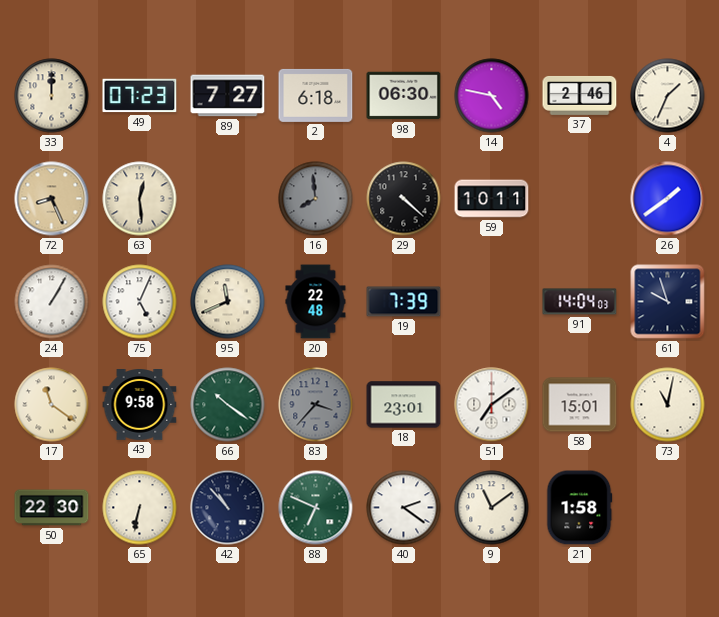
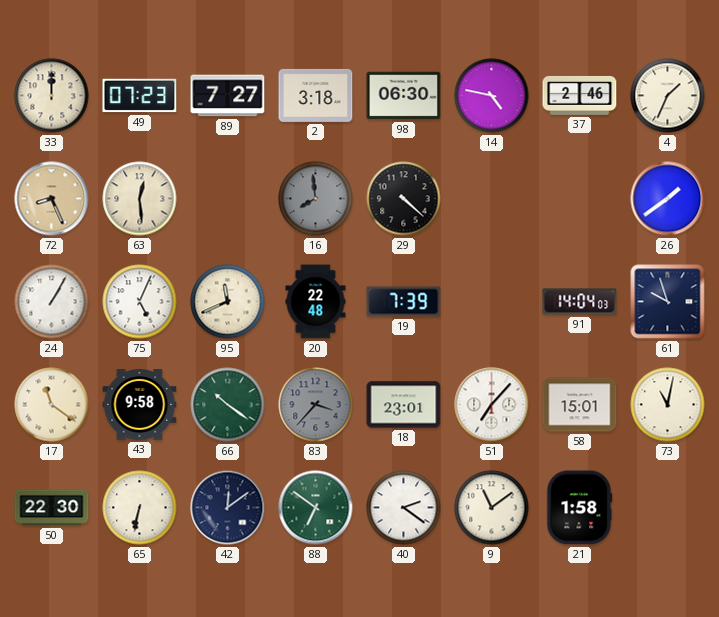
2: 6:18 -> 3:18
59: 10:11 -> none
51: 7:09 -> 7:07
42: 10:53 -> 12:09
88: 6:49 -> 6:51
